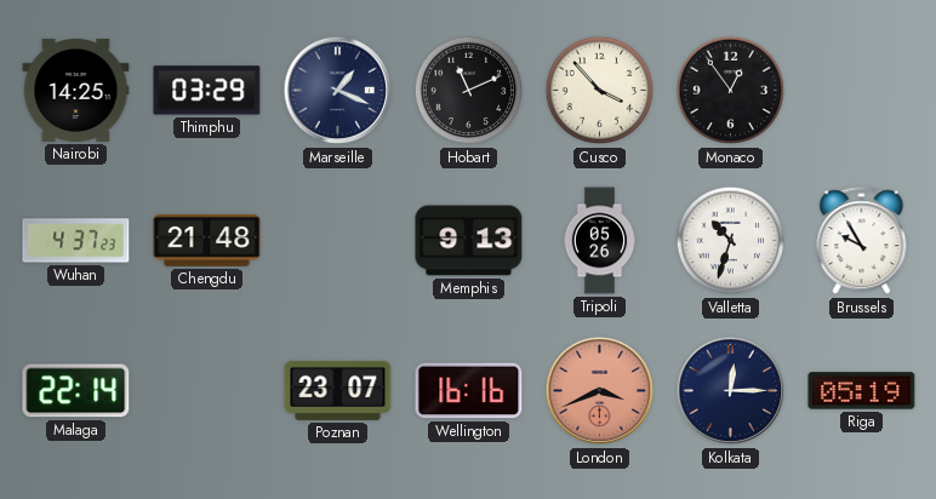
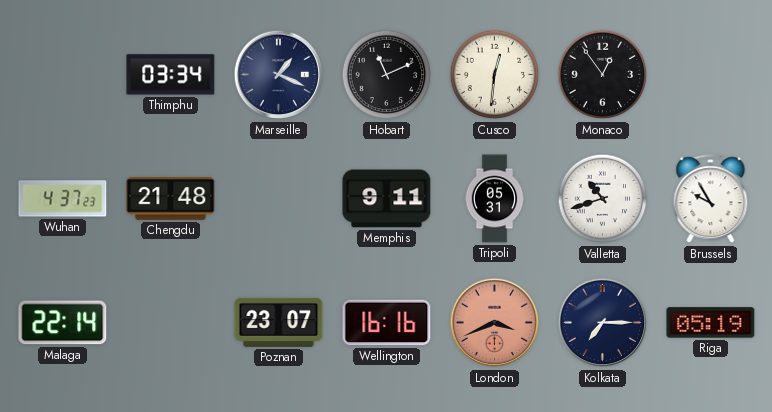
Nairobi: 14:25 -> none
Thimphu: 03:29 -> 03:34
Cusco: 3:53 -> 12:31
Memphis: 9:13 -> 9:11
Tripoli: 05:26 -> 05:31
Valletta: 10:33 -> 10:42
Kolkata: 12:15 -> 7:15
